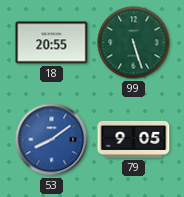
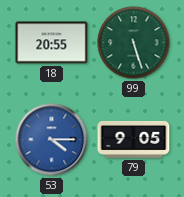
53: 8:09 -> 4:15
